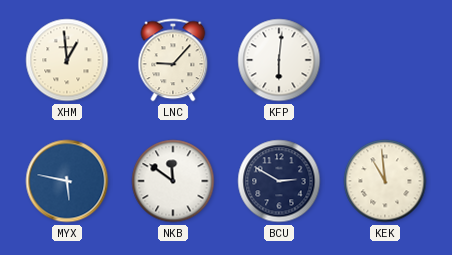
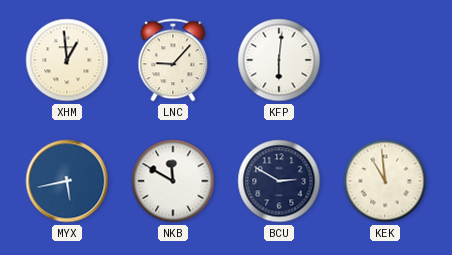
MYX: 5:47 -> 5:43
NKB: 11:51 -> 11:50
